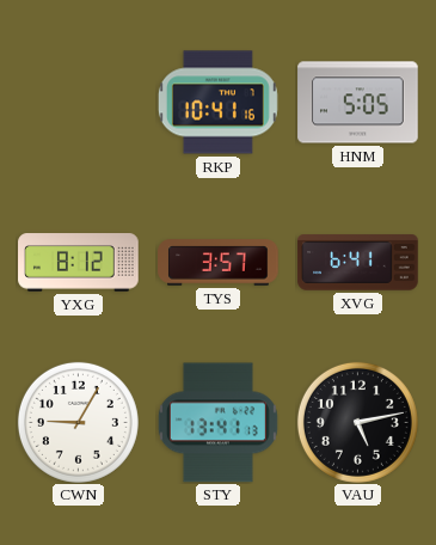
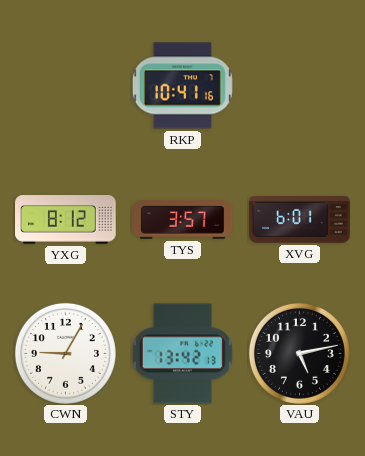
HNM: 5:05 -> none
XVG: 6:41 -> 6:01
STY: 13:41 -> 13:42
